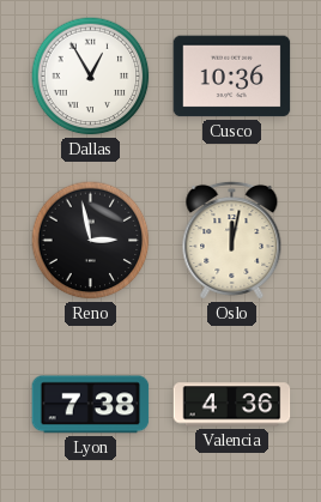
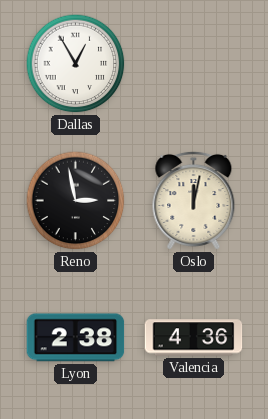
Cusco: 10:36 -> none
Lyon: 7:38 -> 2:38
